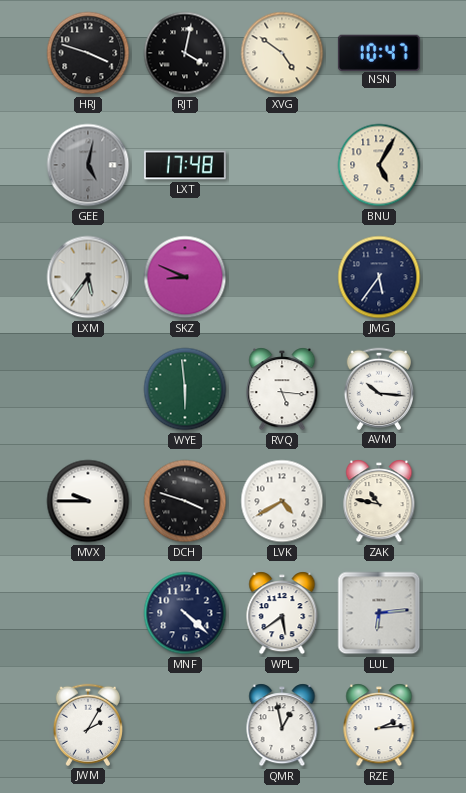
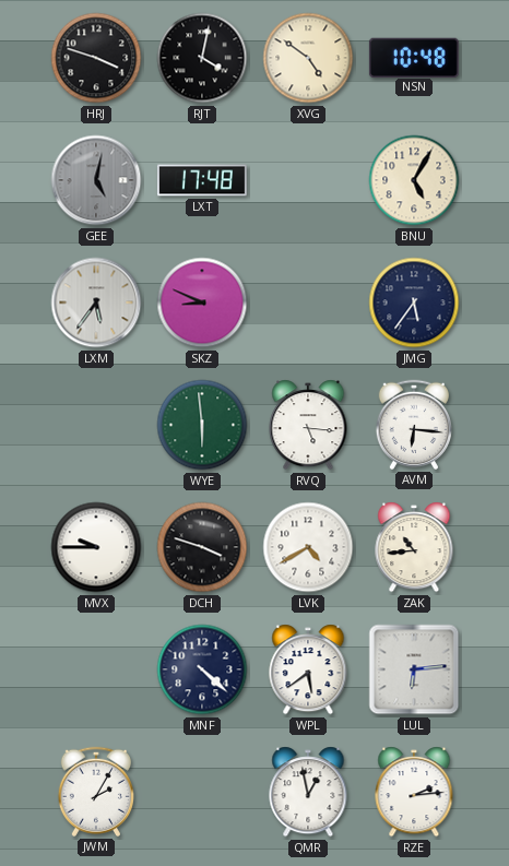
NSN: 10:47 -> 10:48
AVM: 10:16 -> 6:16
ZAK: 10:47 -> 10:44
